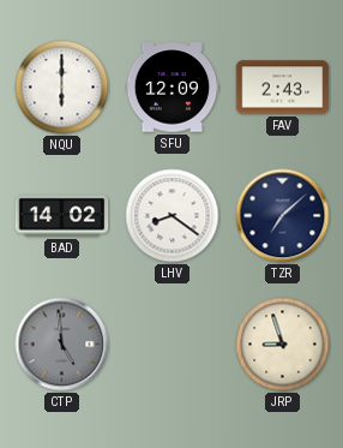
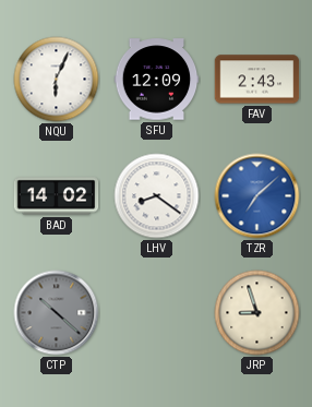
NQU: 6:00 -> 6:04
TZR dial: navy -> blue
CTP: 4:59 -> 10:22
